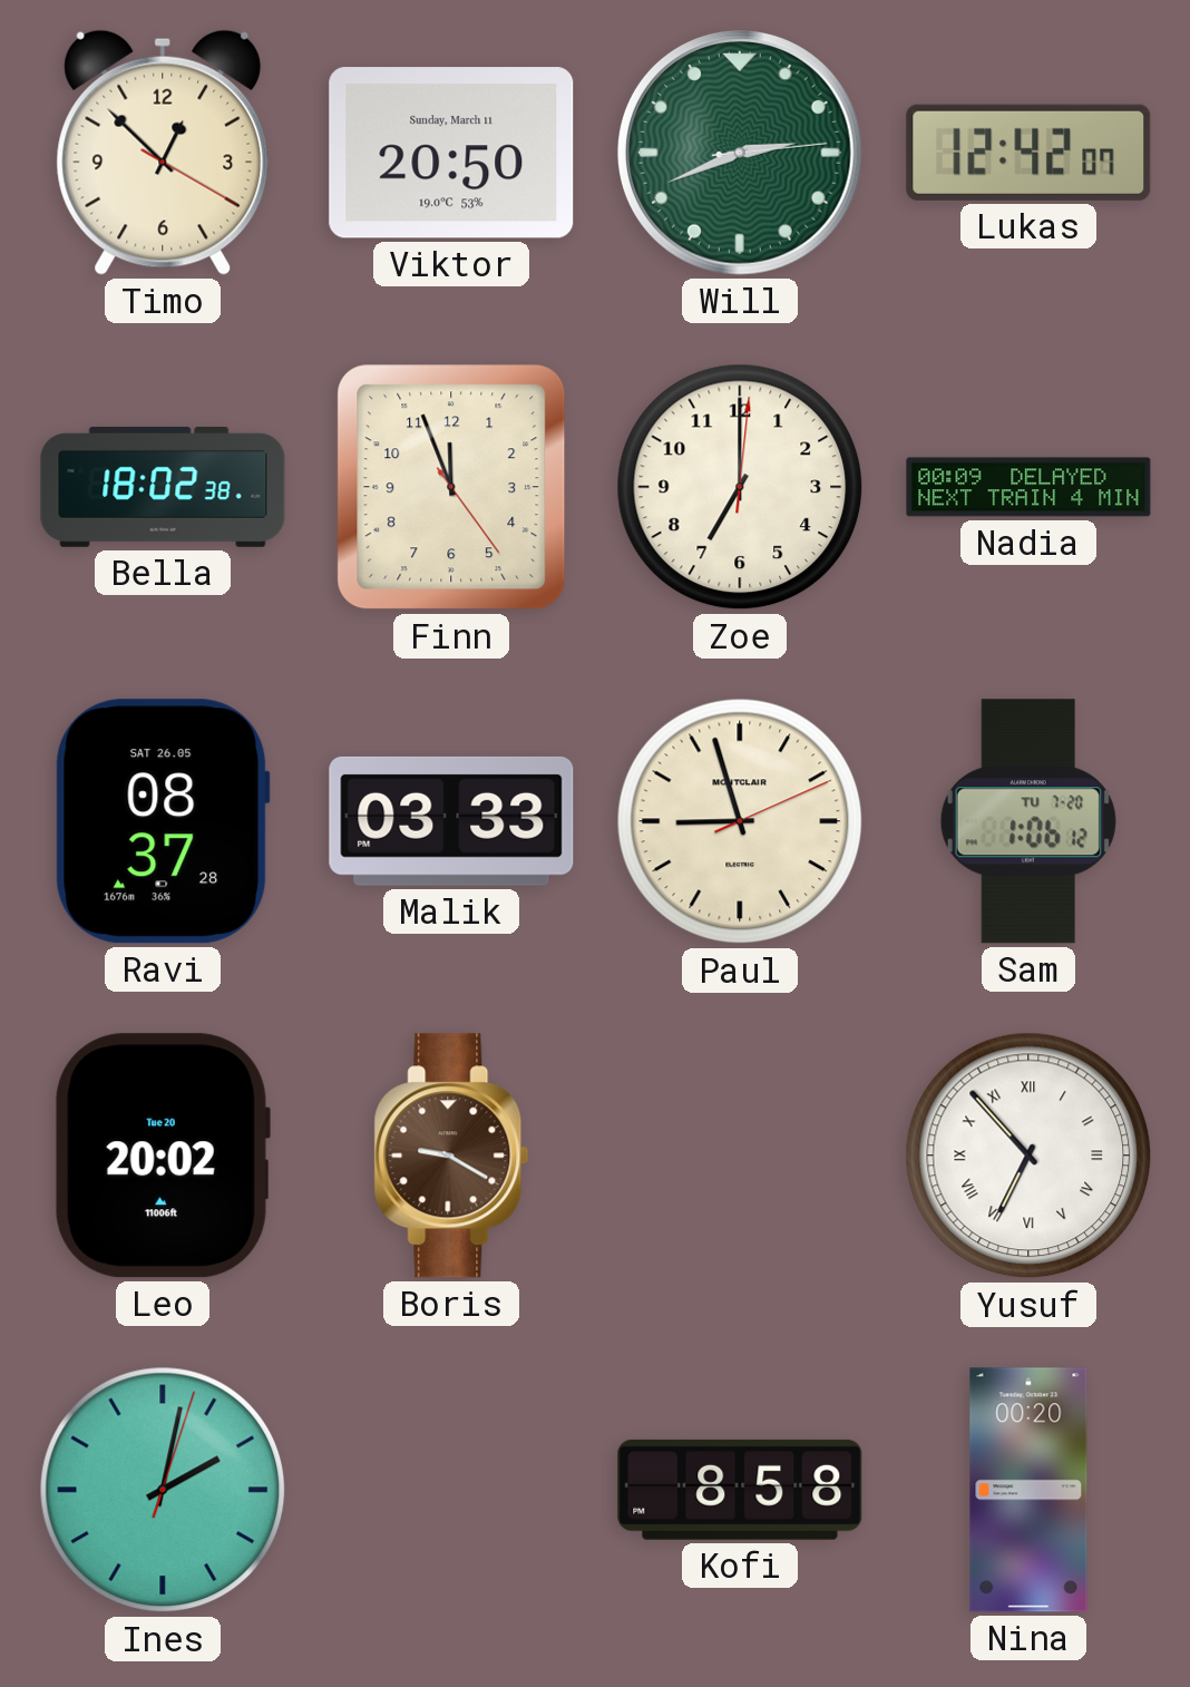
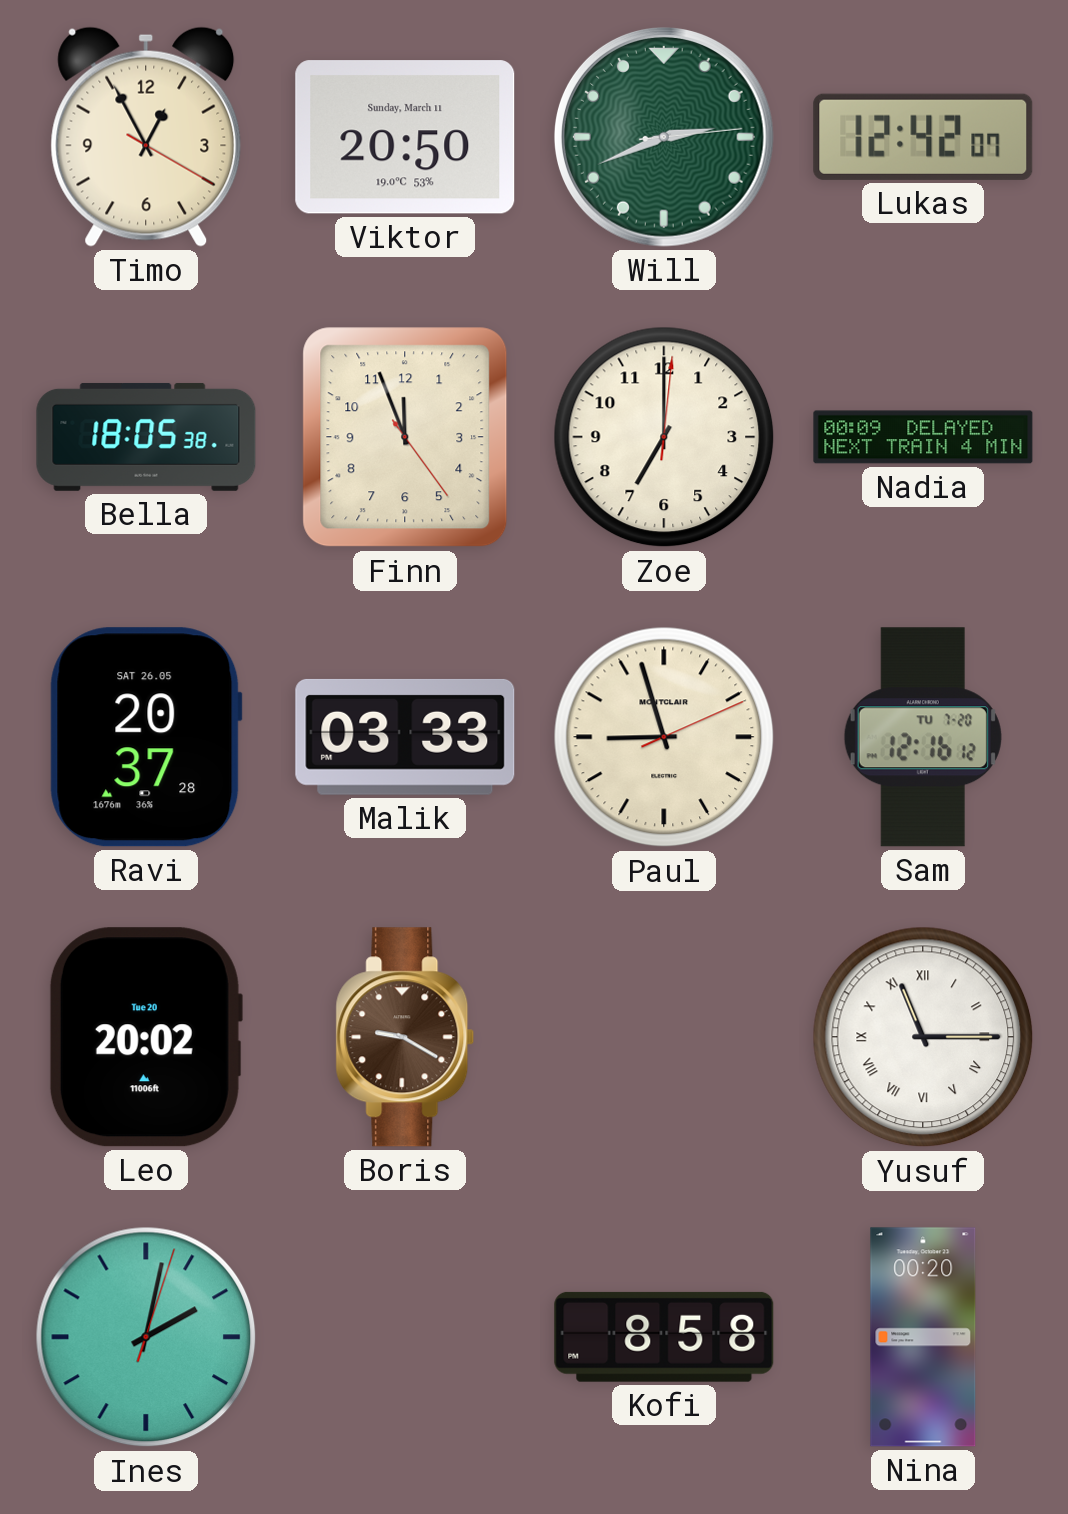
Timo: 12:52 -> 12:55
Bella: 18:02 -> 18:05
Ravi: 08:37 -> 20:37
Sam: 1:06 -> 12:16
Yusuf: 6:53 -> 11:15
